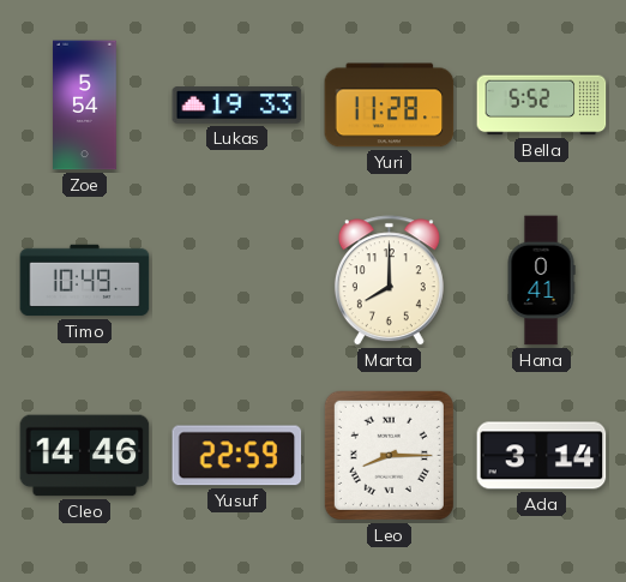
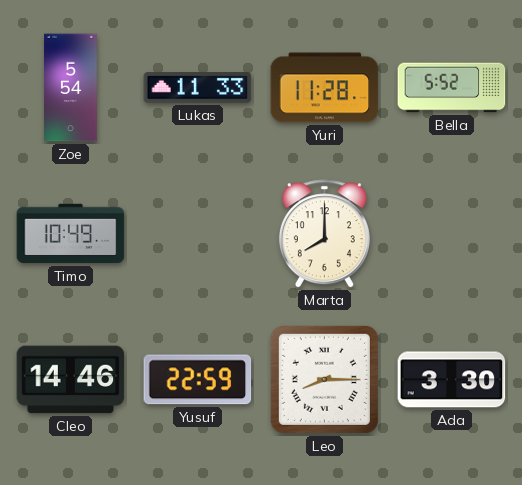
Lukas: 19:33 -> 11:33
Hana: 0:41 -> none
Ada: 3:14 -> 3:30
